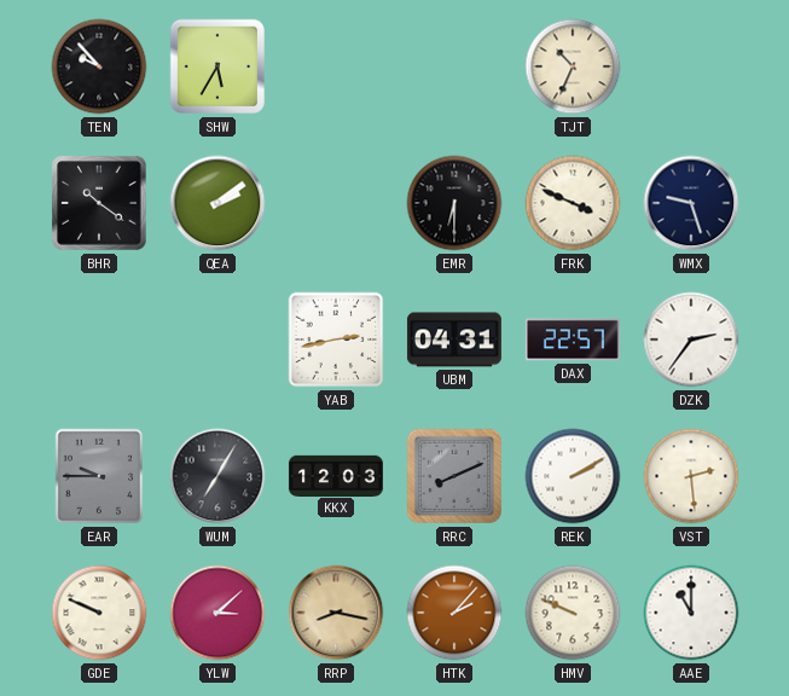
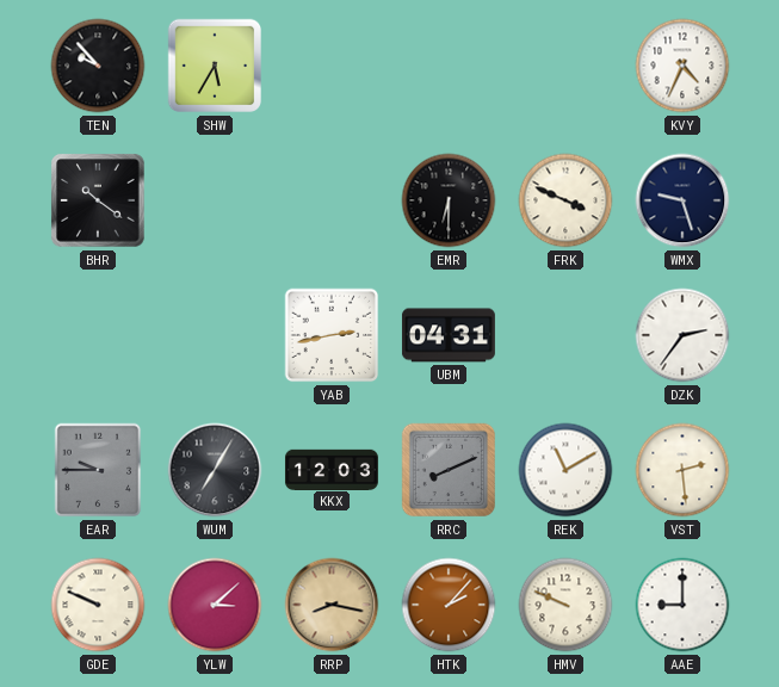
TJT: 10:34 -> none
KVY: none -> 4:34
QEA: 2:09 -> none
DAX: 22:57 -> none
REK: 2:10 -> 11:10
AAE: 11:00 -> 9:00
